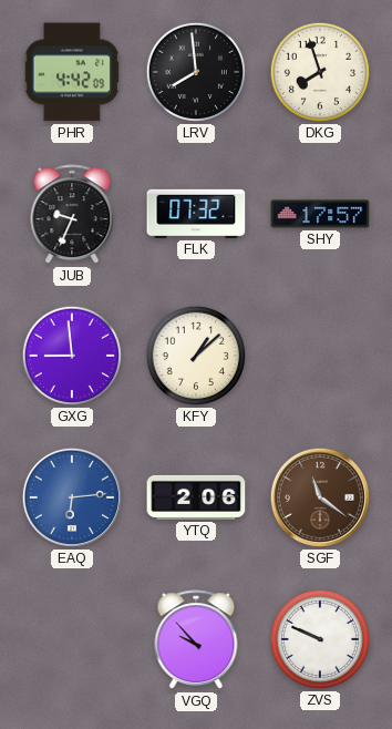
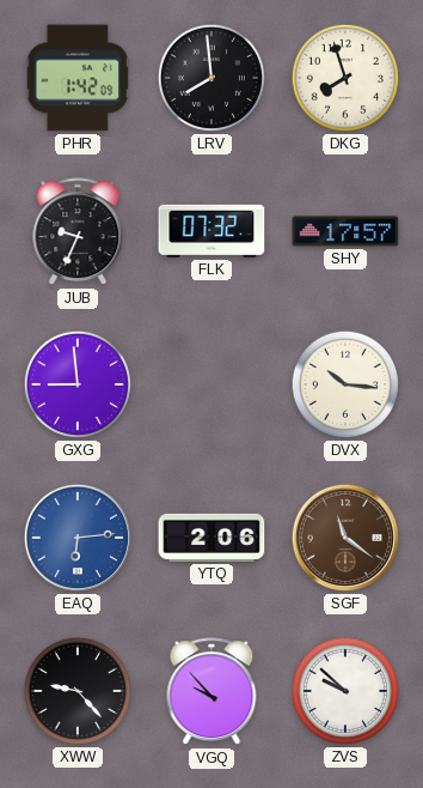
PHR: 4:42 -> 1:42
KFY: 1:08 -> none
DVX: none -> 10:16
XWW: none -> 9:23
ZVS: 9:49 -> 9:52
